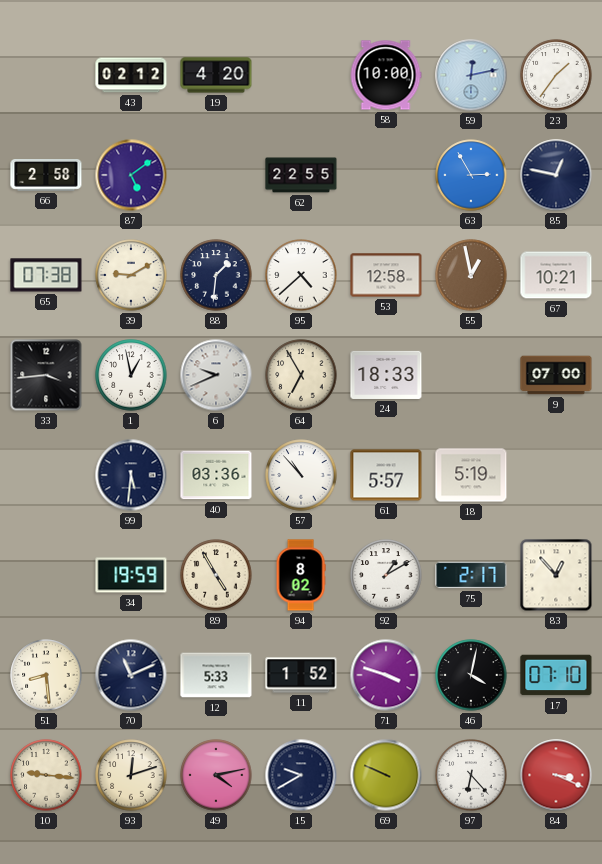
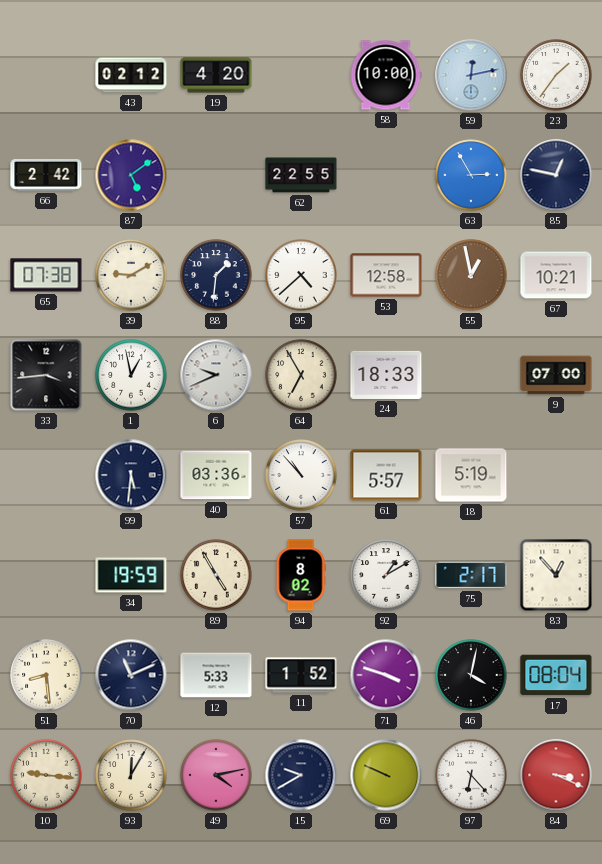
66: 2:58 -> 2:42
17: 07:10 -> 08:04
93: 12:12 -> 12:05
